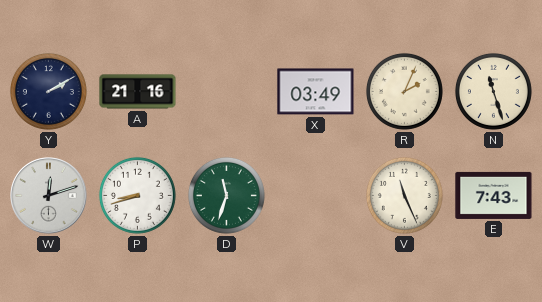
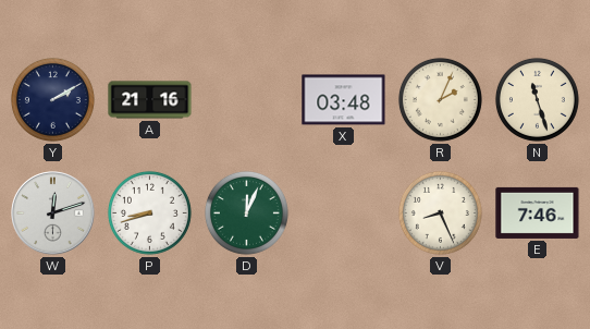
X: 03:49 -> 03:48
D: 11:33 -> 12:04
V: 11:26 -> 8:26
E: 7:43 -> 7:46
